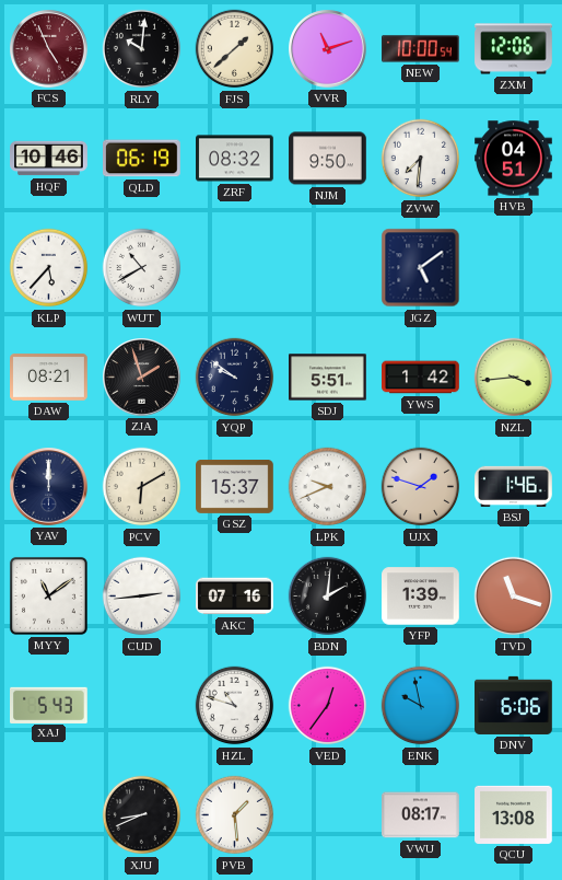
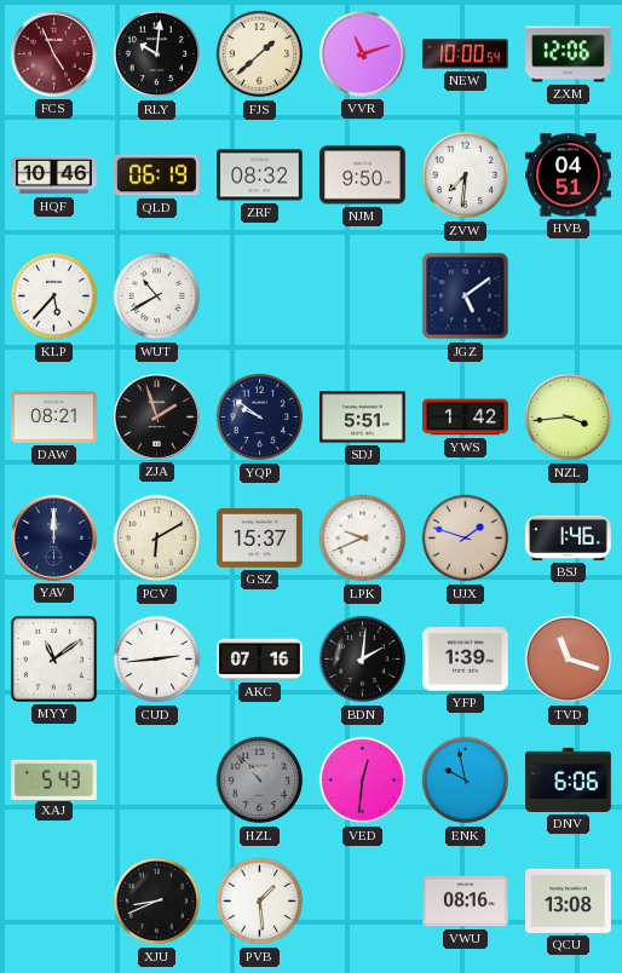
HZL: 10:48 -> 10:53
HZL dial: white -> grey
VED: 12:36 -> 12:31
VWU: 08:17 -> 08:16
